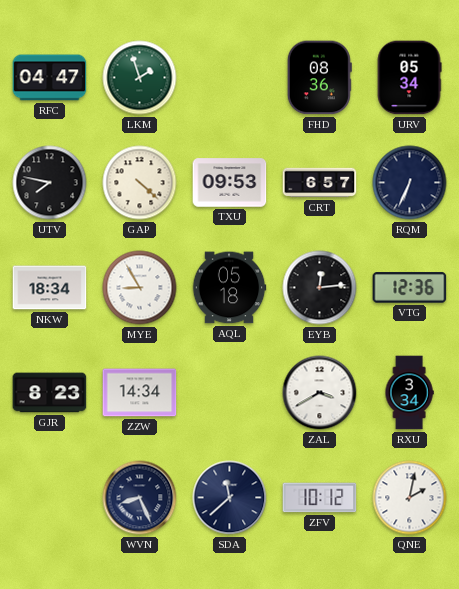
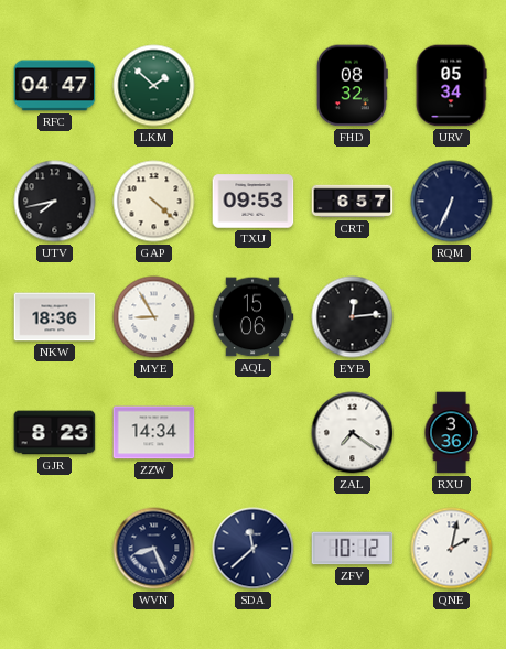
LKM: 1:57 -> 1:52
FHD: 08:36 -> 08:32
UTV: 7:47 -> 7:43
NKW: 18:34 -> 18:36
AQL: 05:18 -> 15:06
VTG: 12:36 -> none
ZAL: 3:40 -> 7:21
RXU: 3:34 -> 3:36
